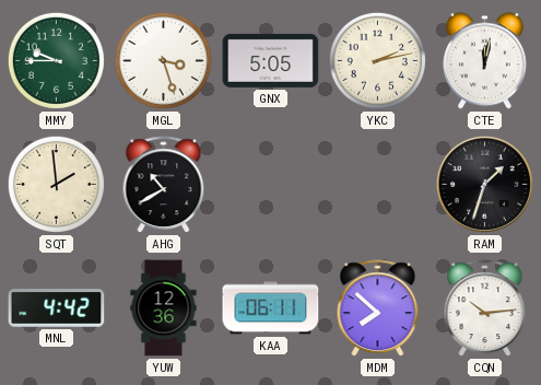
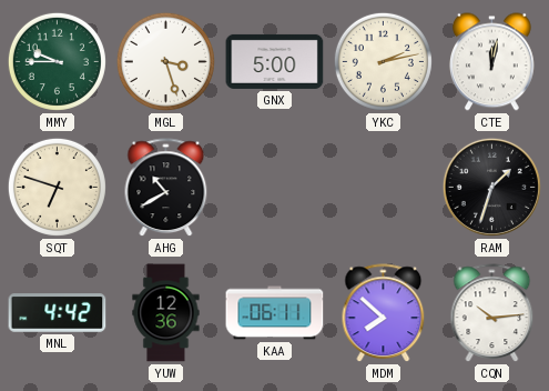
GNX: 5:05 -> 5:00
SQT: 1:59 -> 6:48
